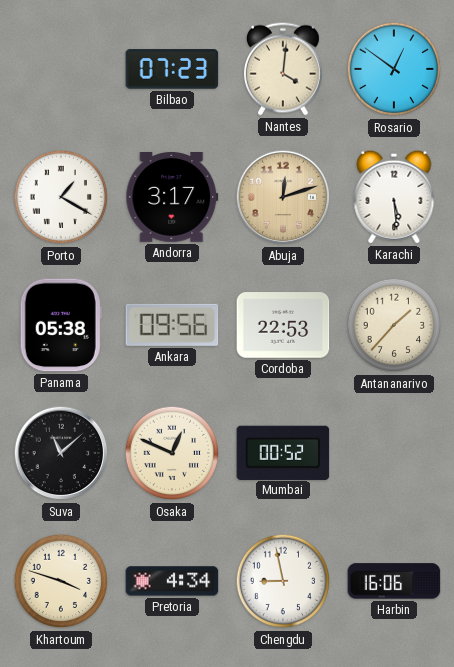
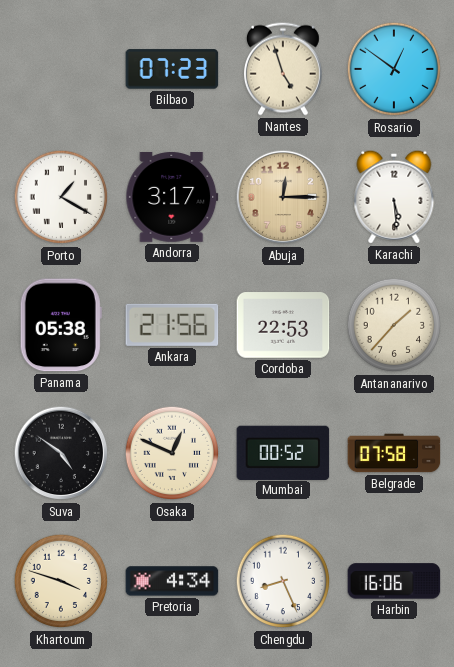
Nantes: 4:01 -> 4:57
Abuja: 12:12 -> 12:15
Ankara: 09:56 -> 21:56
Suva: 11:08 -> 4:51
Belgrade: none -> 07:58
Chengdu: 8:58 -> 8:26
